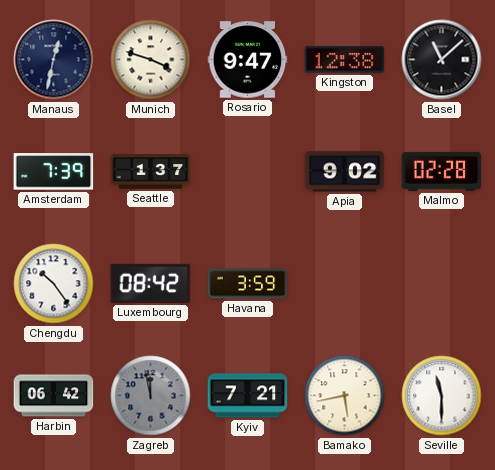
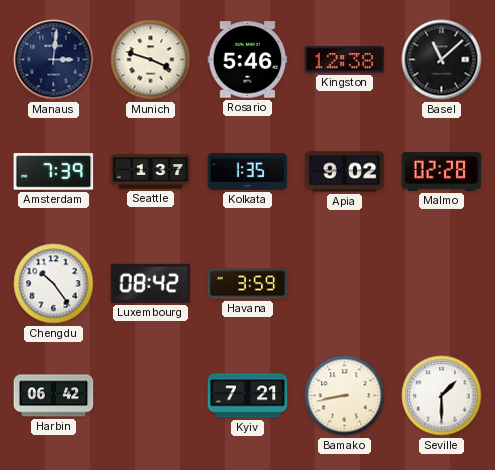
Manaus: 12:32 -> 3:01
Rosario: 9:47 -> 5:46
Kolkata: none -> 1:35
Zagreb: 11:58 -> none
Bamako: 5:43 -> 8:43
Seville: 11:30 -> 1:30
